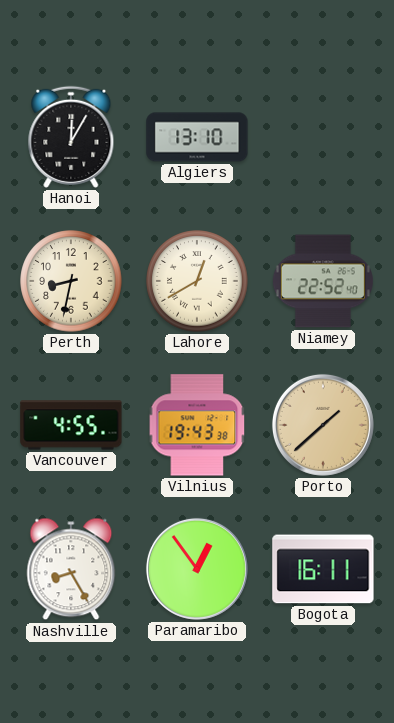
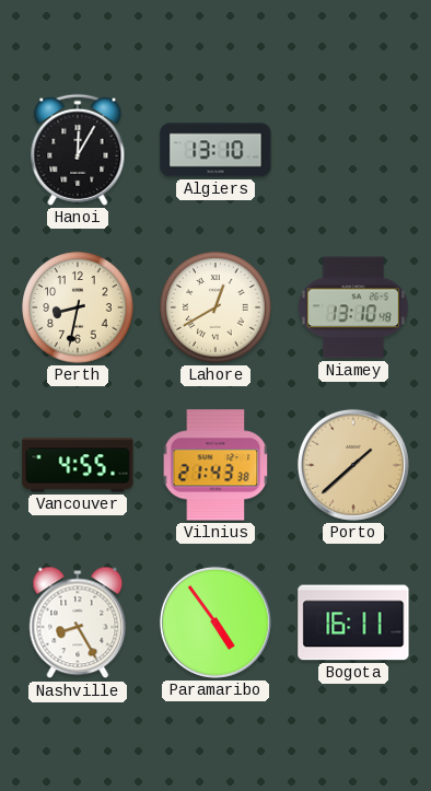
Niamey: 22:52 -> 13:10
Vilnius: 19:43 -> 21:43
Paramaribo: 12:54 -> 4:54
